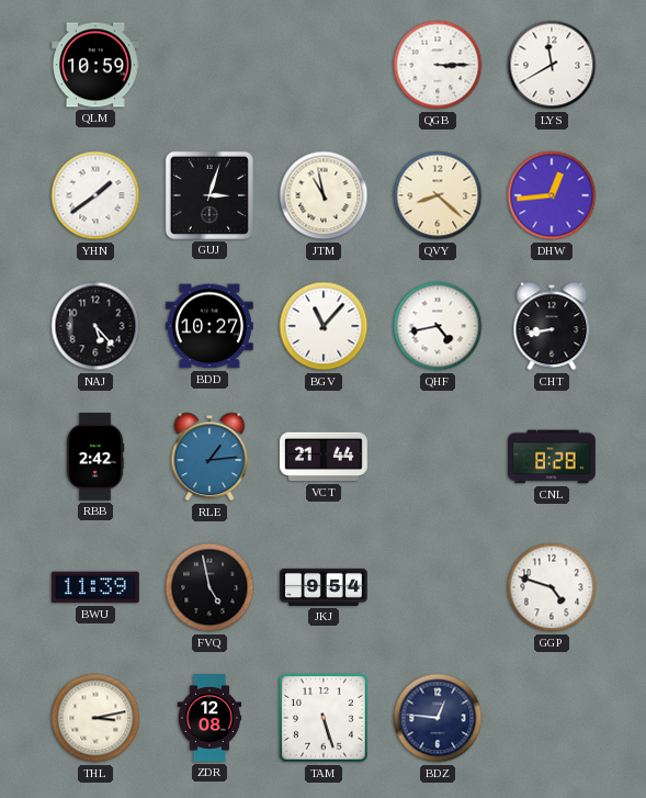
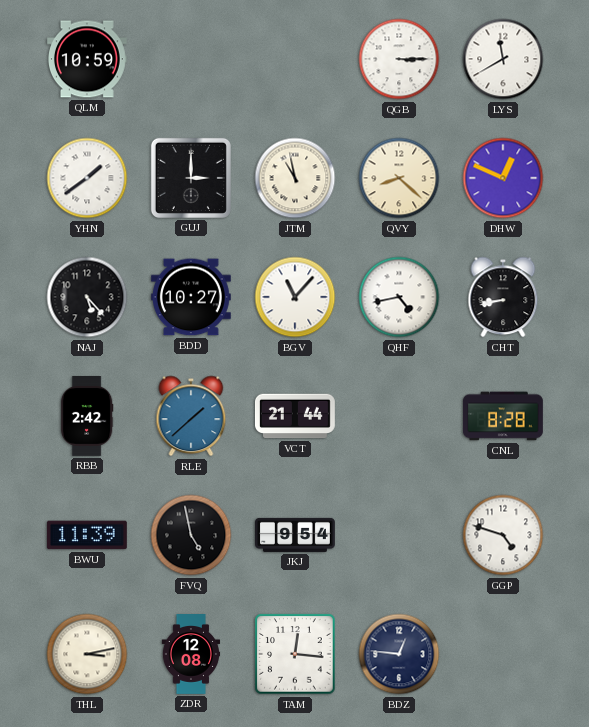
GUJ: 3:03 -> 3:00
DHW: 12:44 -> 12:49
RLE: 1:14 -> 1:38
TAM: 5:27 -> 12:16
